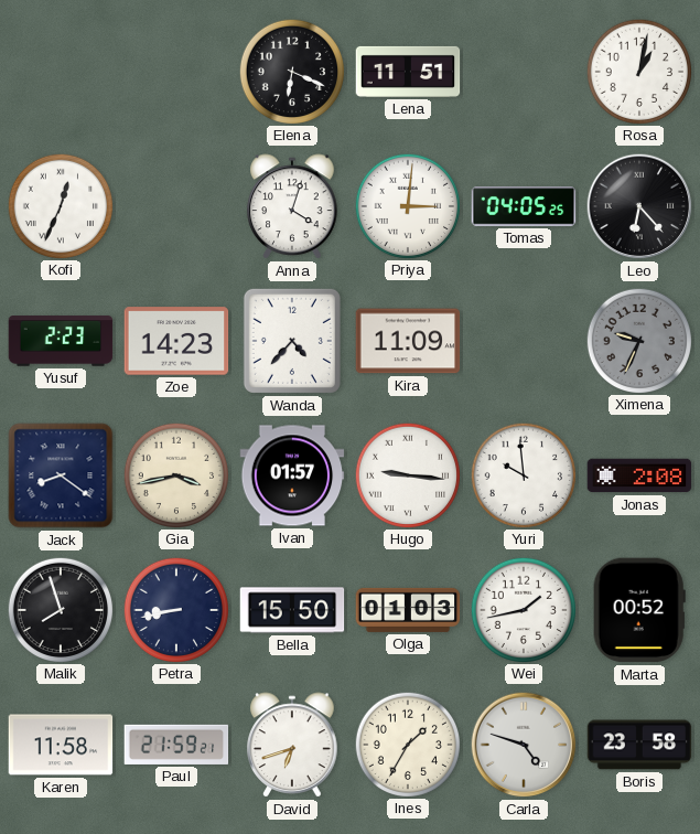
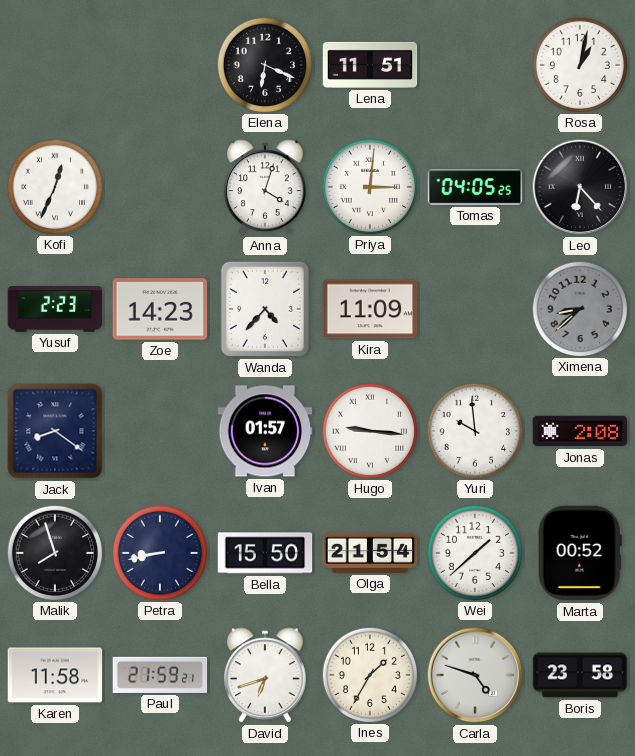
Ximena: 9:34 -> 8:38
Gia: 3:43 -> none
Olga: 01:03 -> 21:54
Wei: 1:43 -> 1:38
